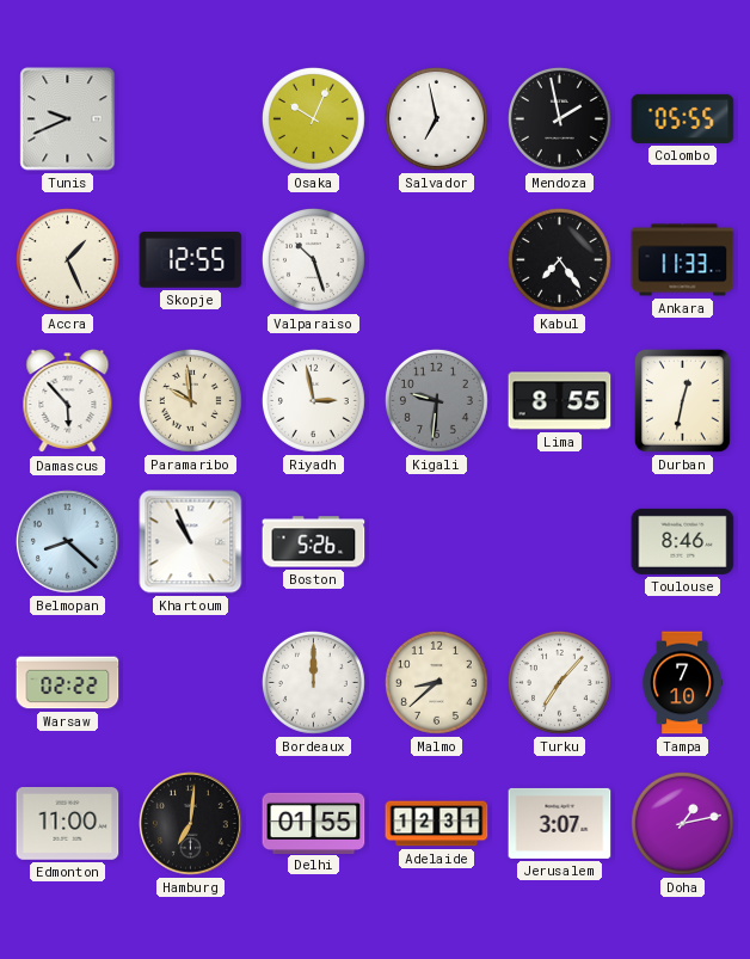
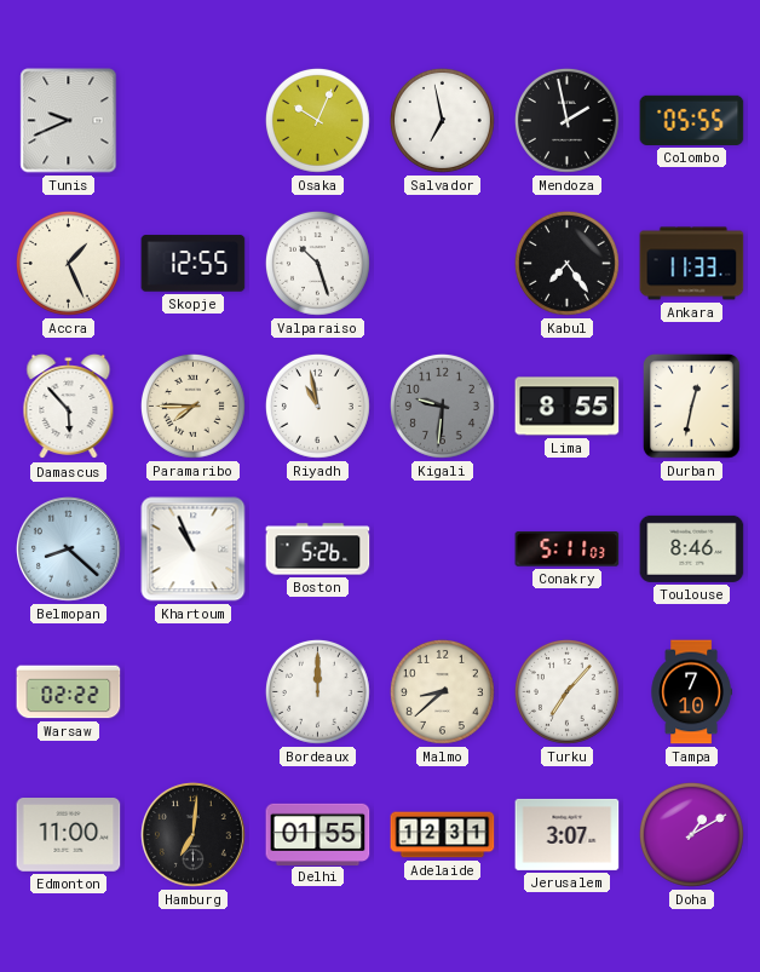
Paramaribo: 9:59 -> 7:45
Riyadh: 2:58 -> 10:58
Conakry: none -> 5:11
Doha: 1:13 -> 1:10
